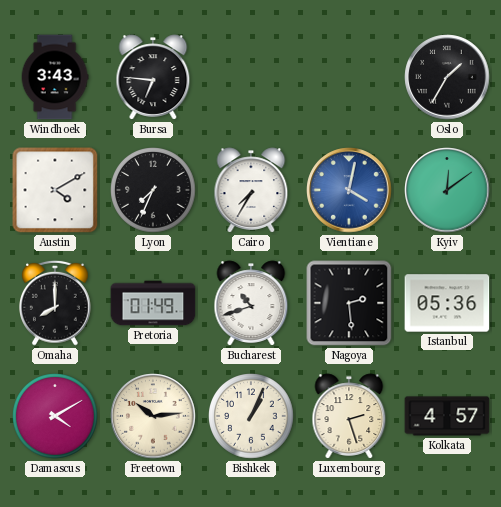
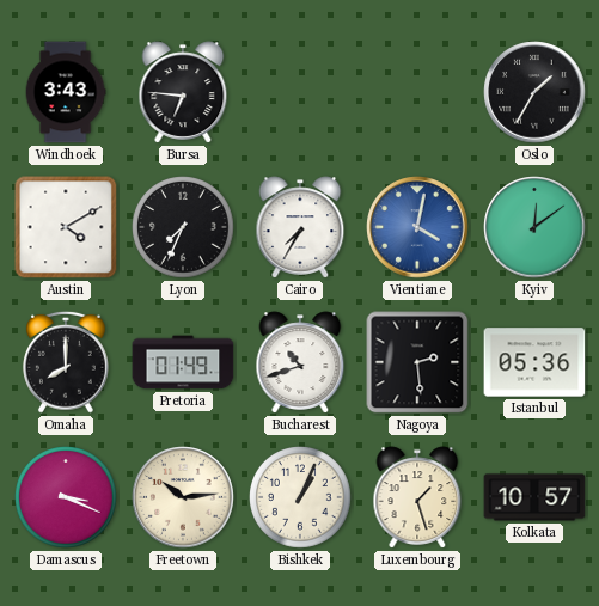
Damascus: 4:10 -> 3:19
Luxembourg: 2:27 -> 1:27
Kolkata: 4:57 -> 10:57
